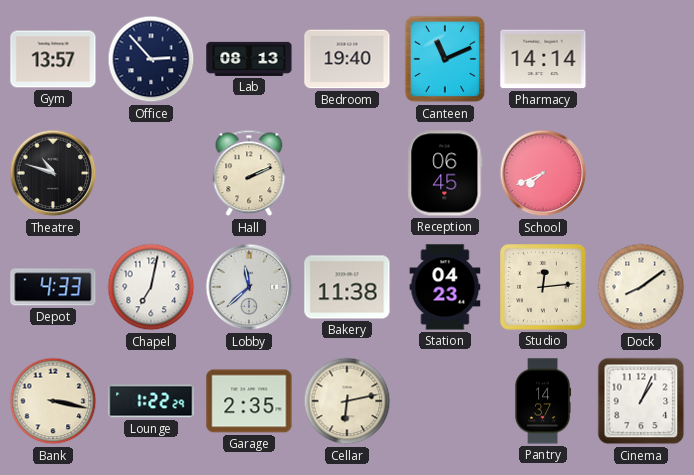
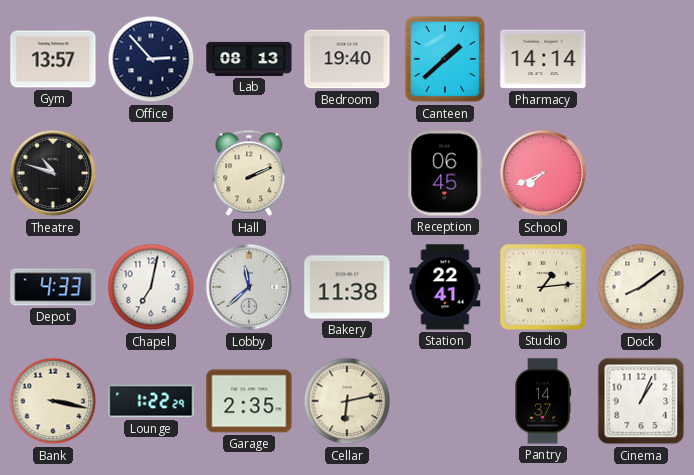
Canteen: 11:11 -> 1:38
Station: 04:23 -> 22:41
Studio: 12:14 -> 1:14
